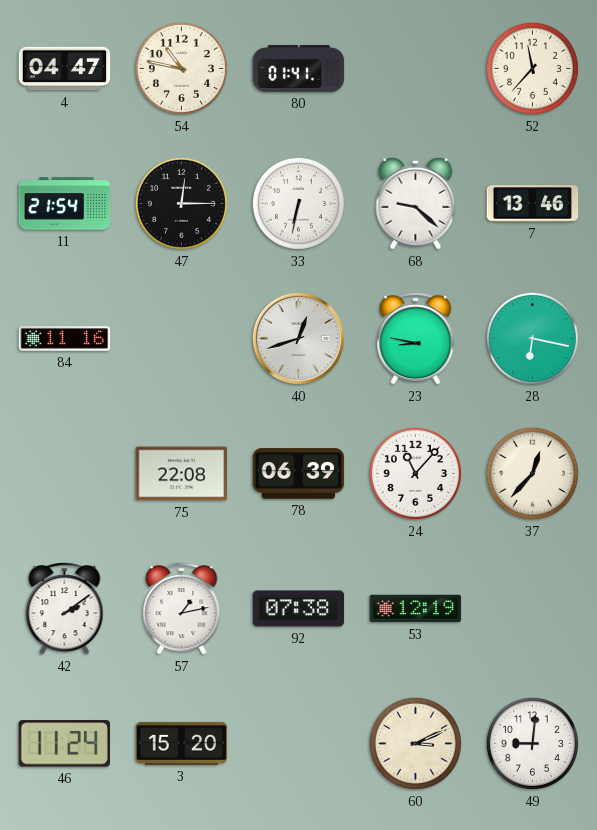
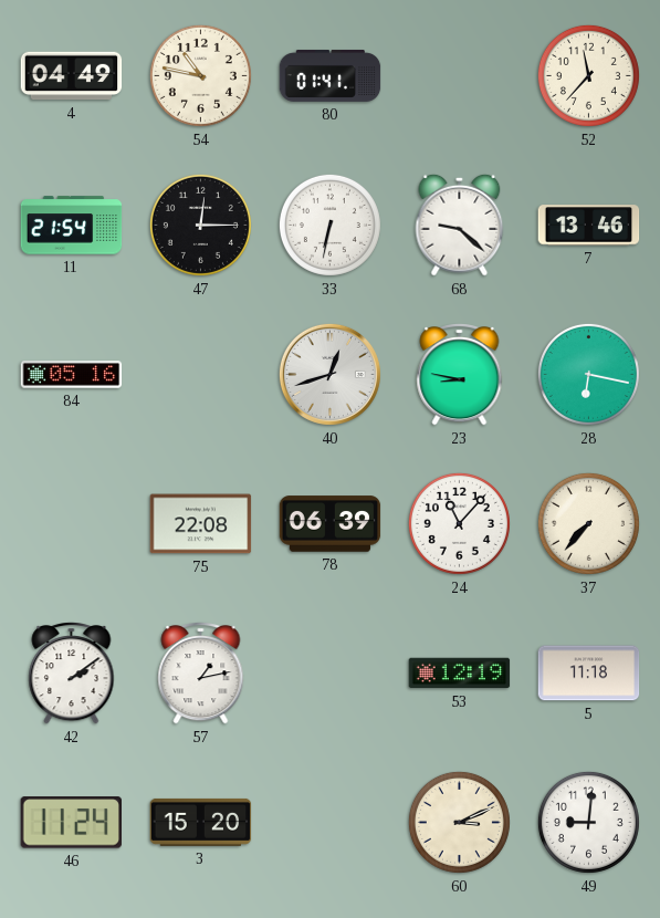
4: 04:47 -> 04:49
84: 11:16 -> 05:16
37: 12:37 -> 7:37
92: 07:38 -> none
5: none -> 11:18
